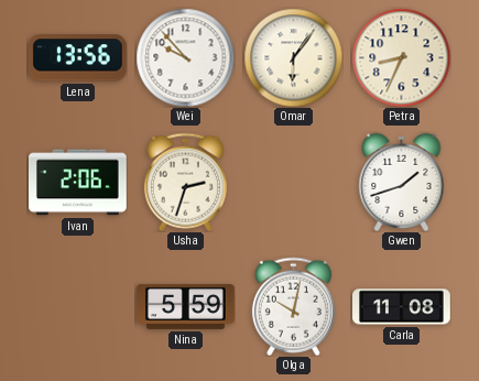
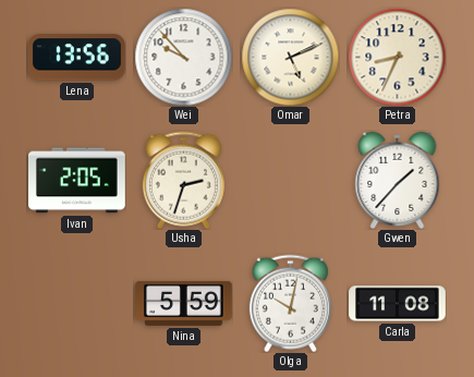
Omar: 6:06 -> 5:11
Ivan: 2:06 -> 2:05
Gwen: 1:42 -> 1:37
